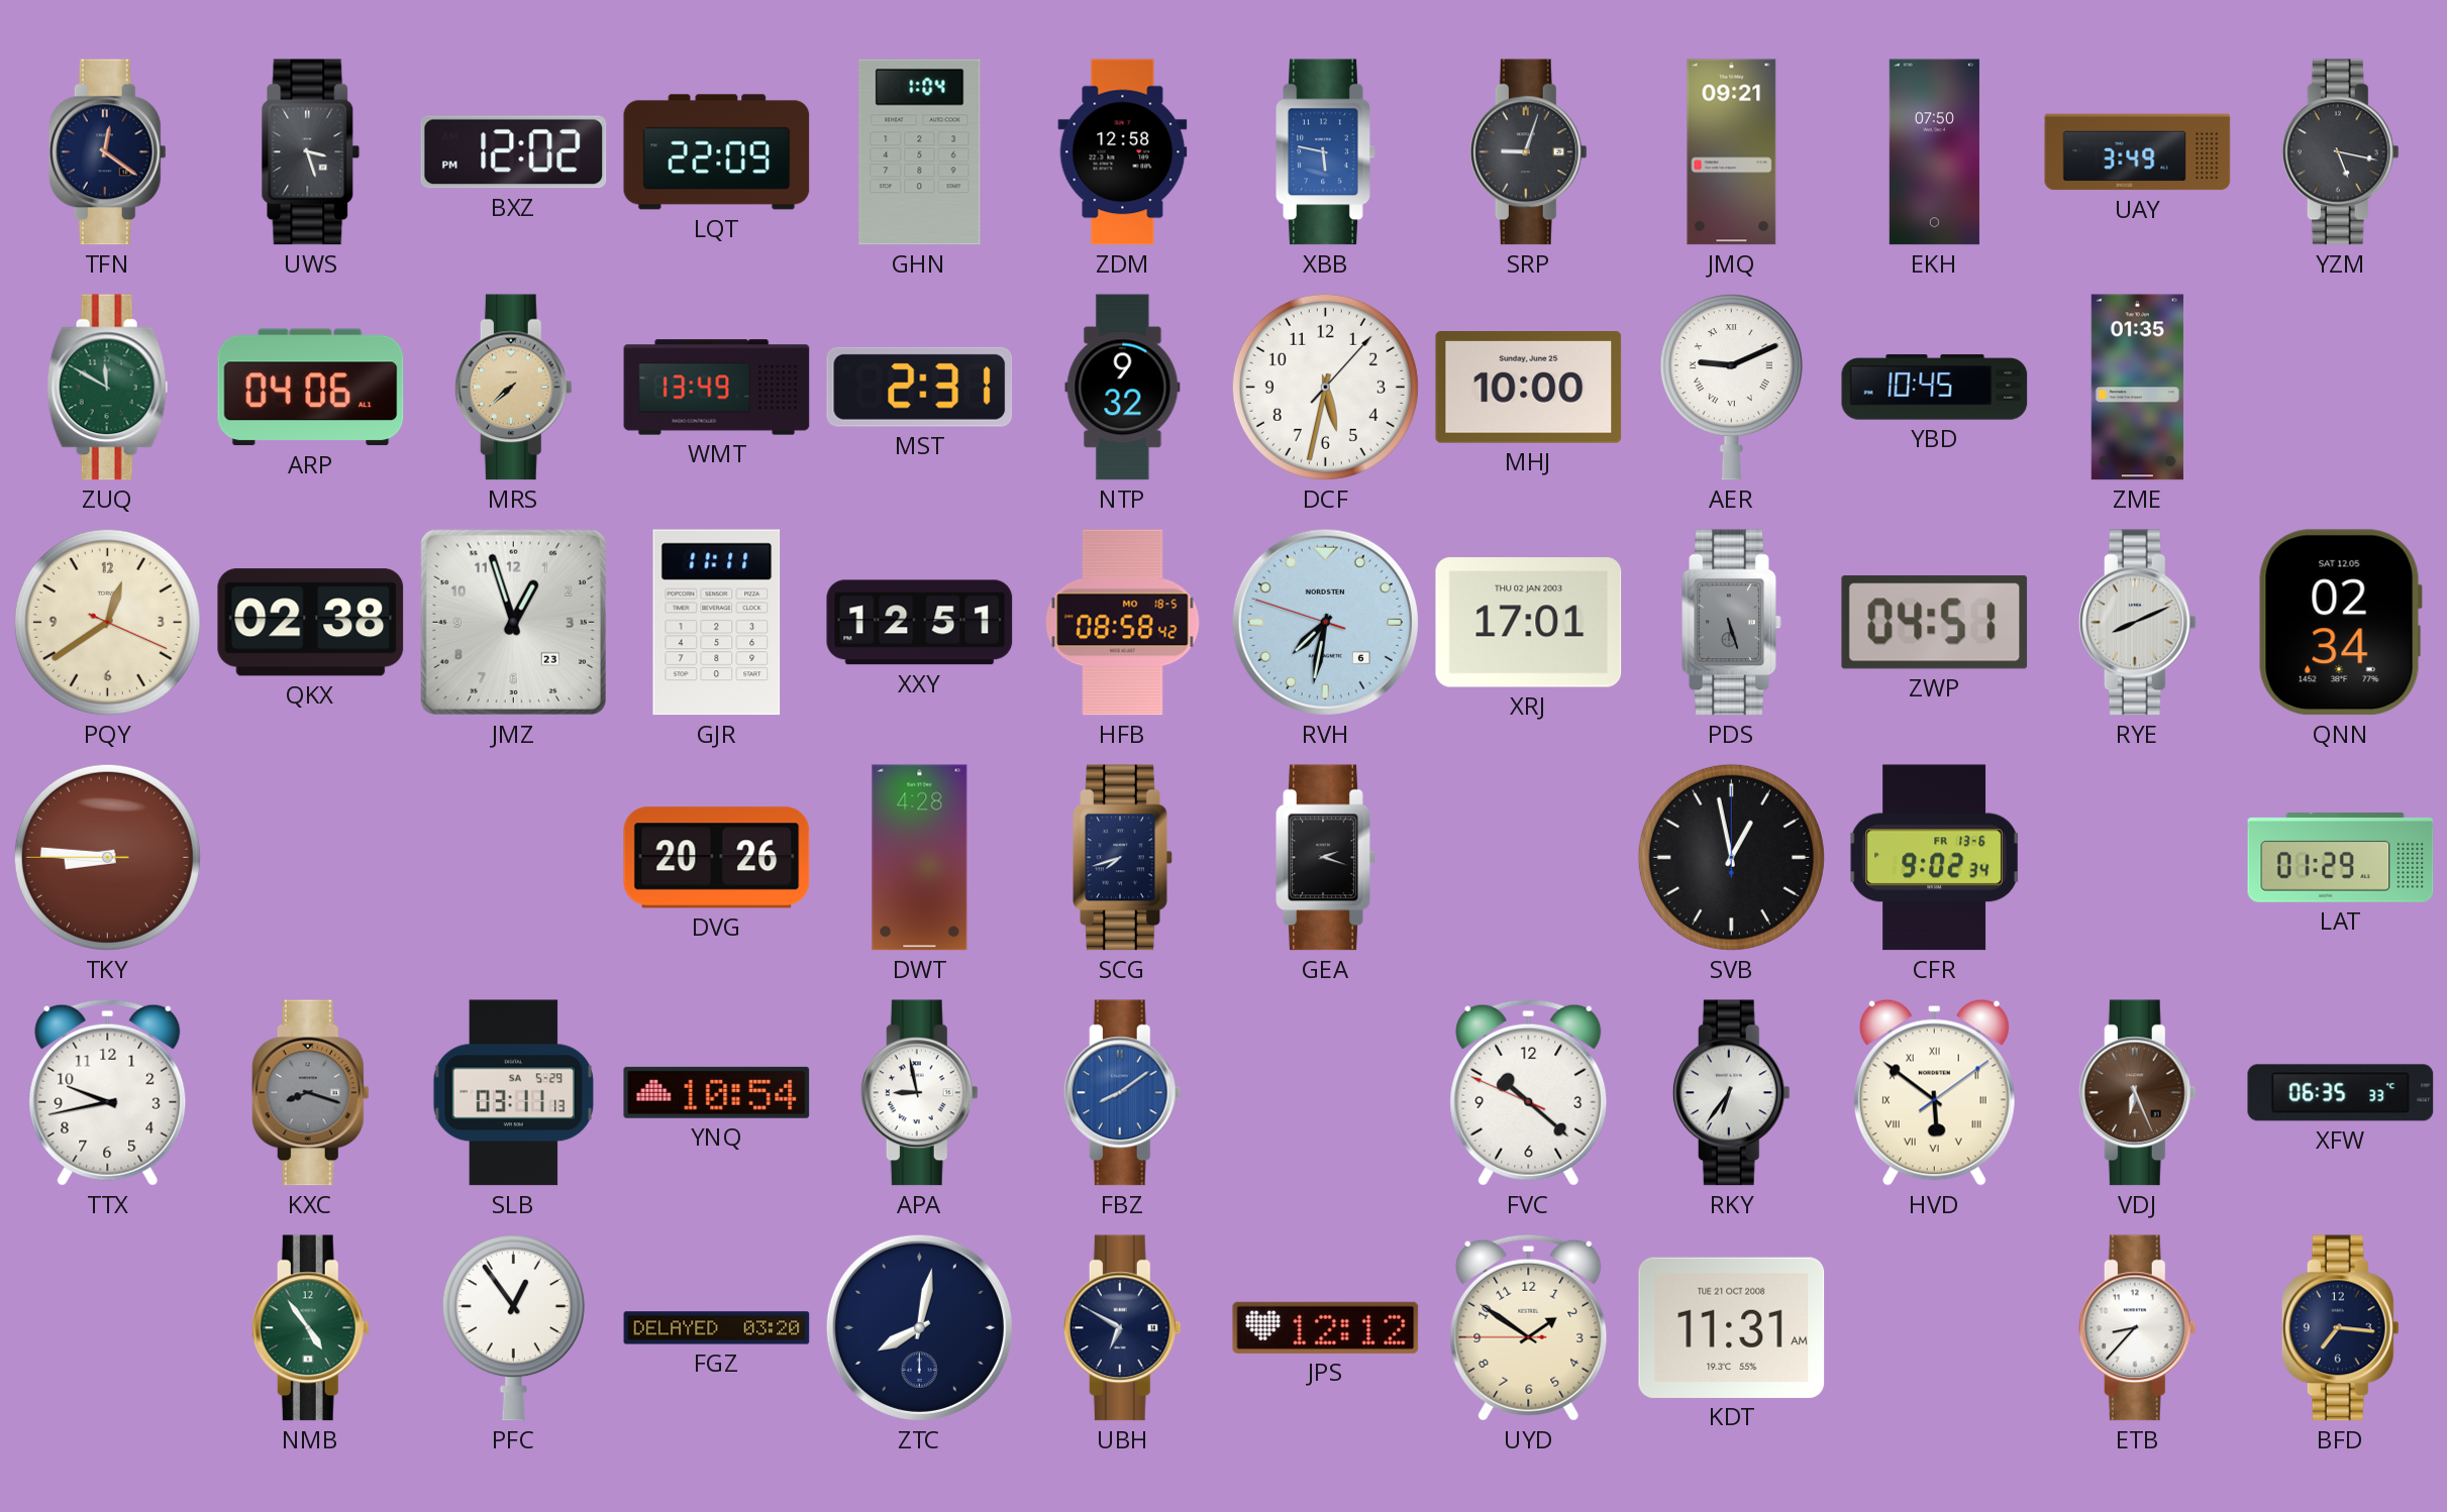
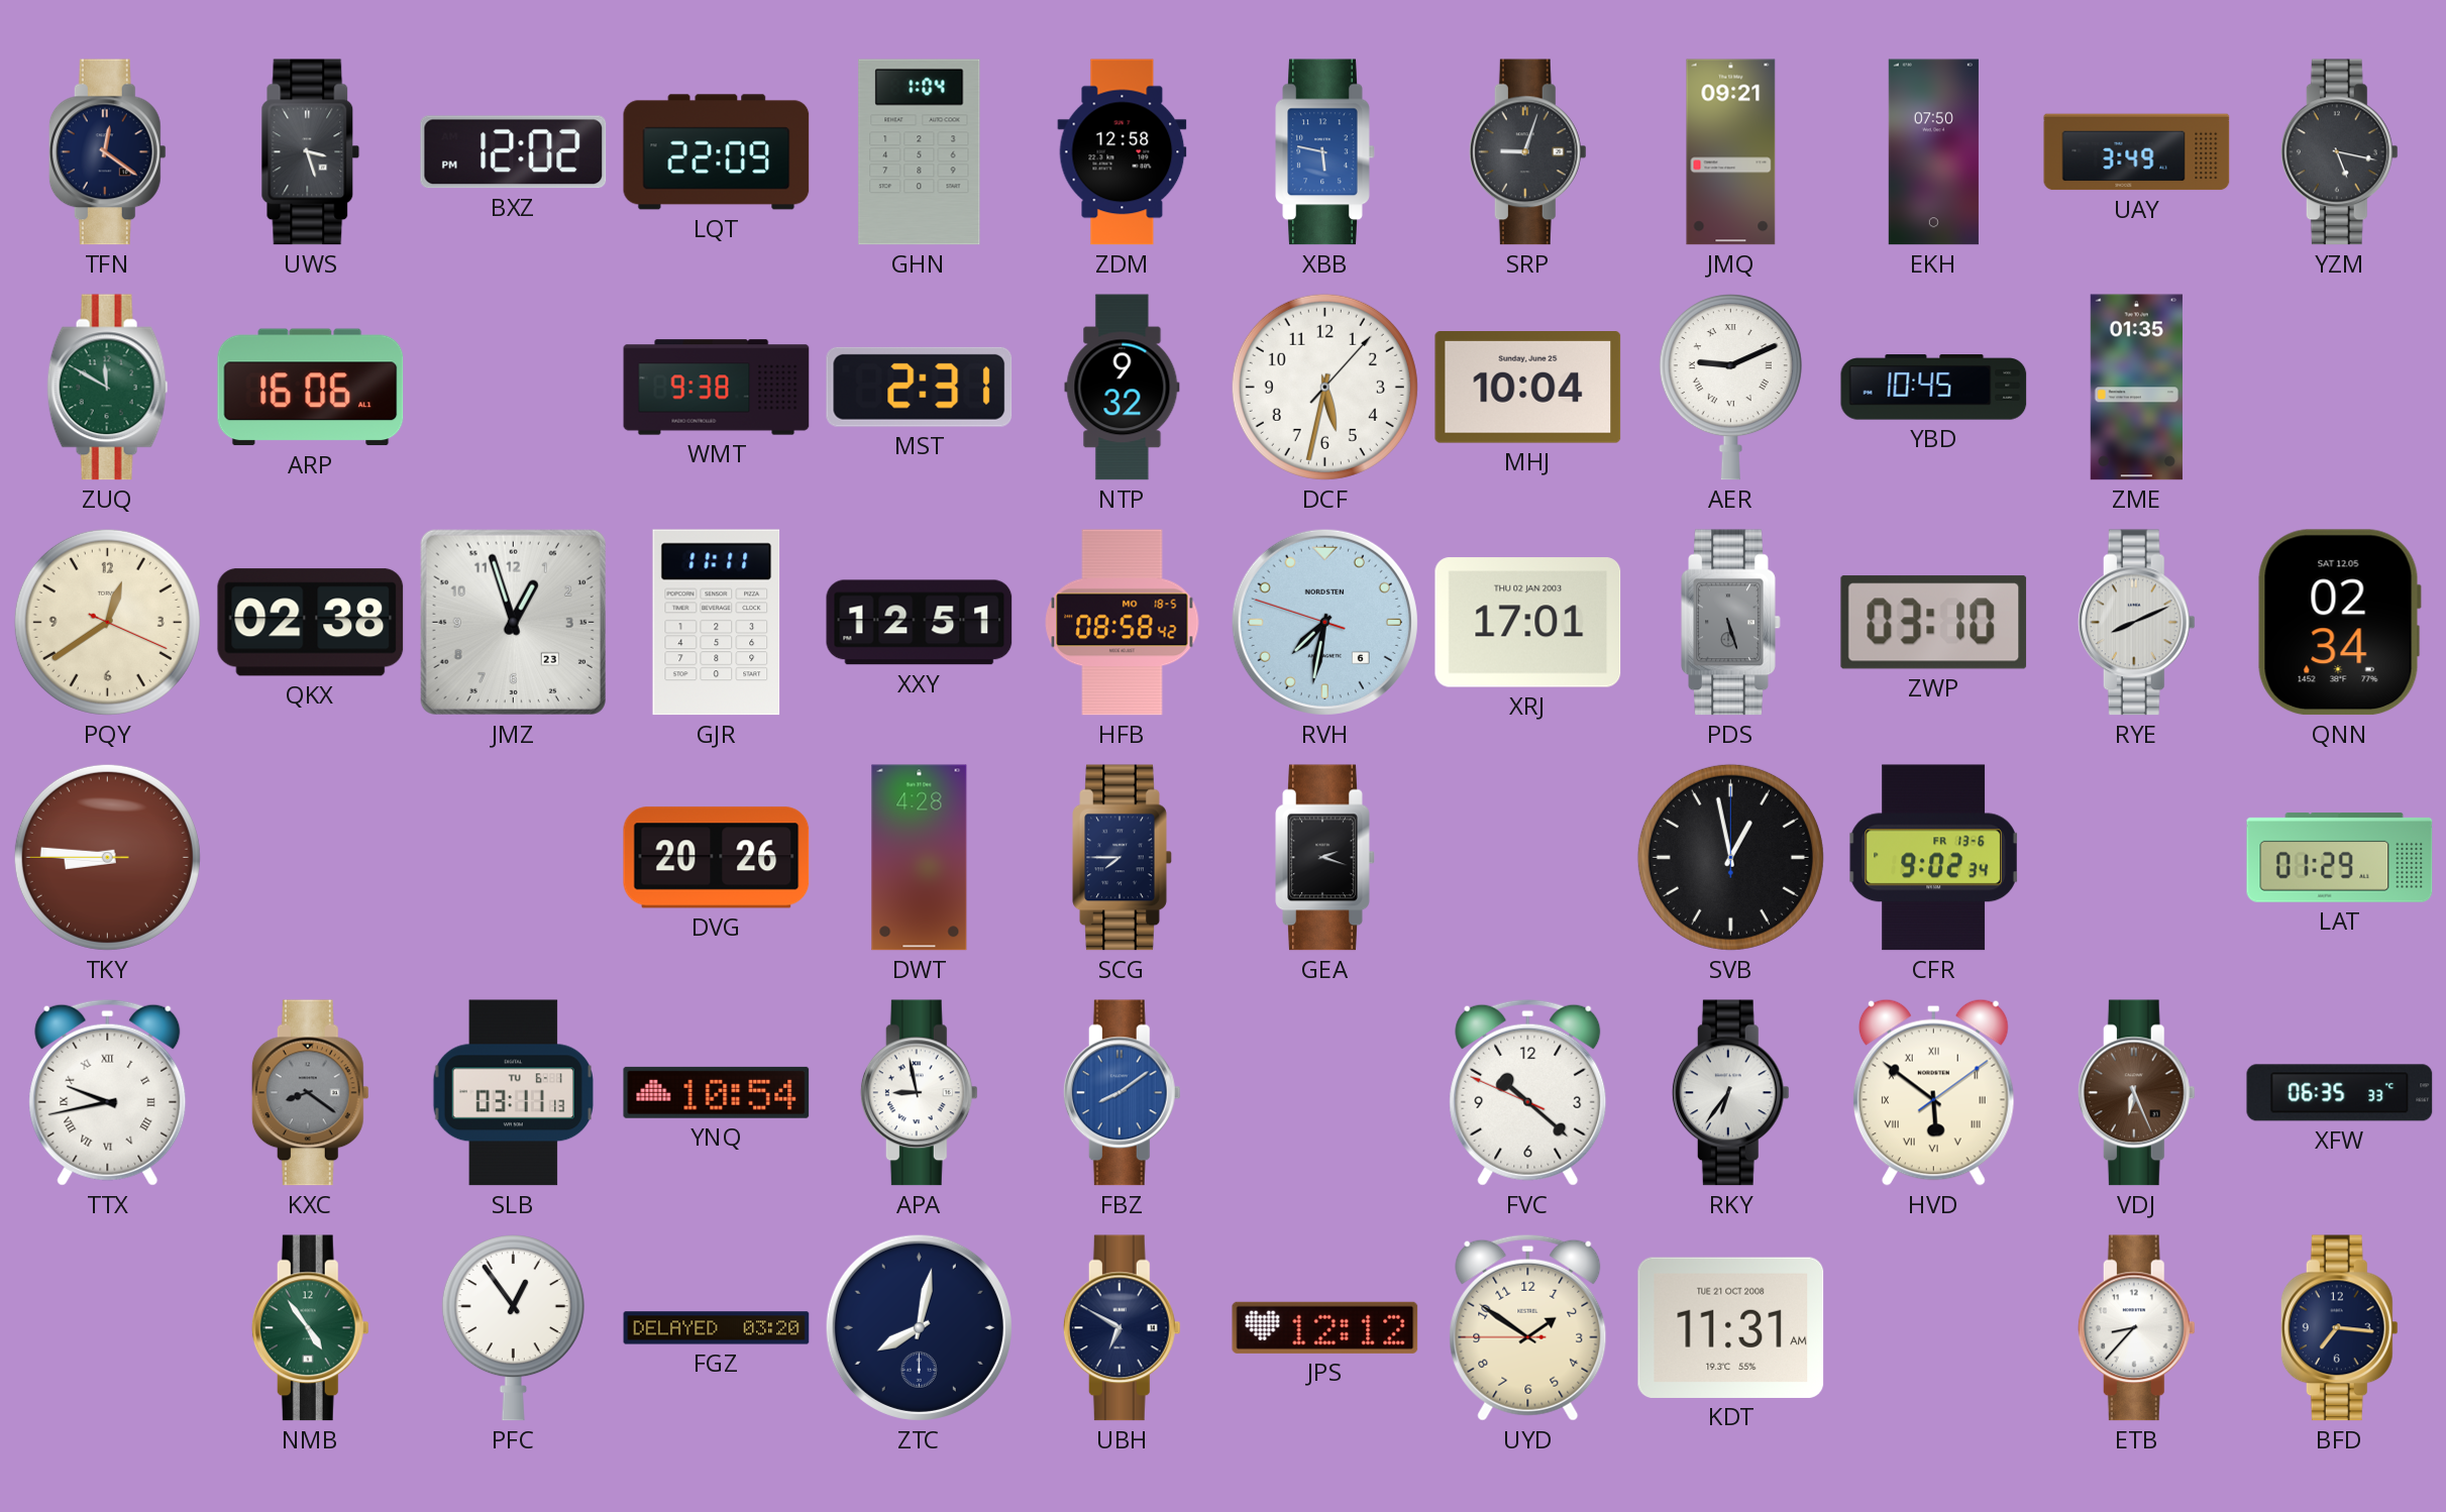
ARP: 04:06 -> 16:06
MRS: 7:38 -> none
WMT: 13:49 -> 9:38
MHJ: 10:00 -> 10:04
ZWP: 04:51 -> 03:10
SCG: 7:42 -> 7:45
TTX numerals: Arabic -> Roman
KXC: 8:18 -> 8:21
SLB date: SA 5-29 -> TU 6-1
